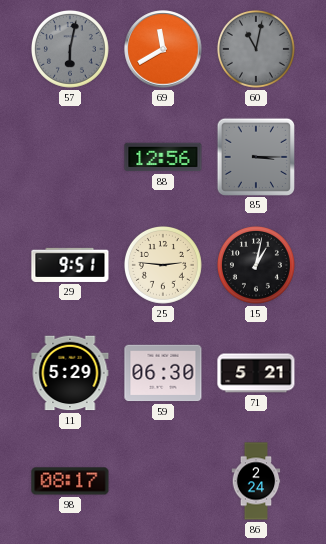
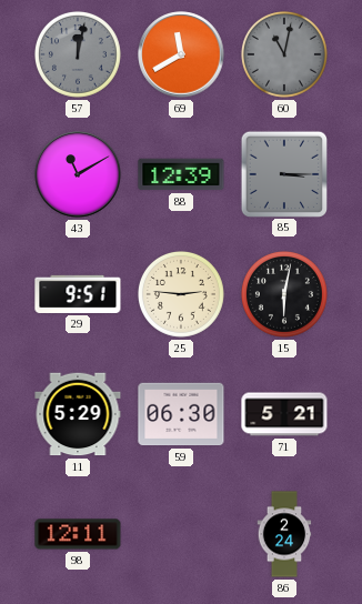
57: 6:02 -> 12:02
43: none -> 11:10
88: 12:56 -> 12:39
15: 1:02 -> 6:02
98: 08:17 -> 12:11
